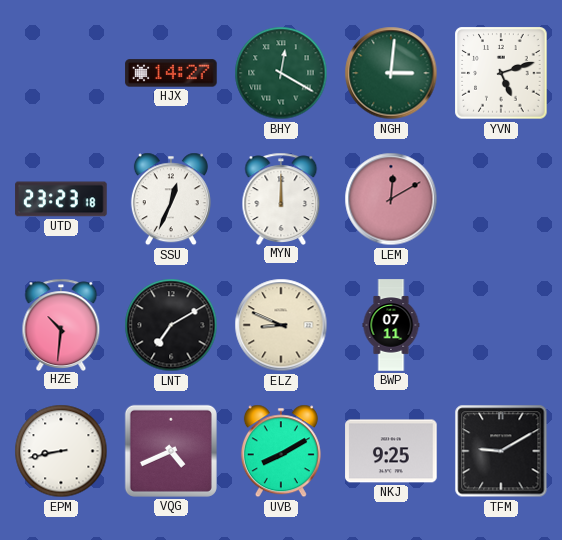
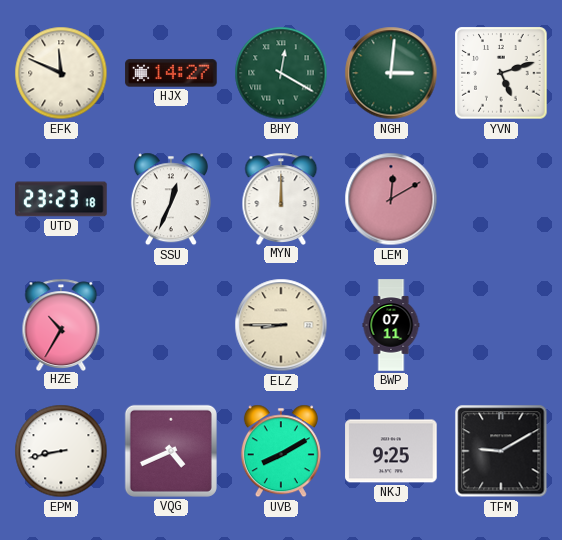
EFK: none -> 11:49
HZE: 10:31 -> 10:35
LNT: 7:10 -> none
ELZ: 8:49 -> 8:45
